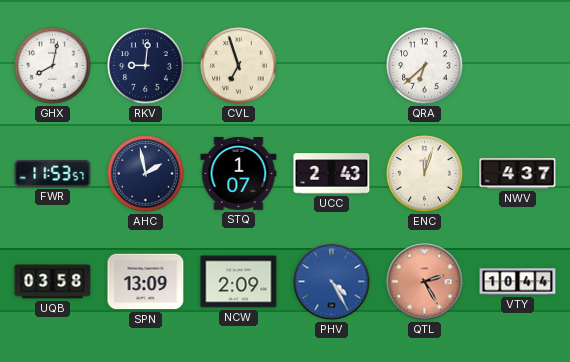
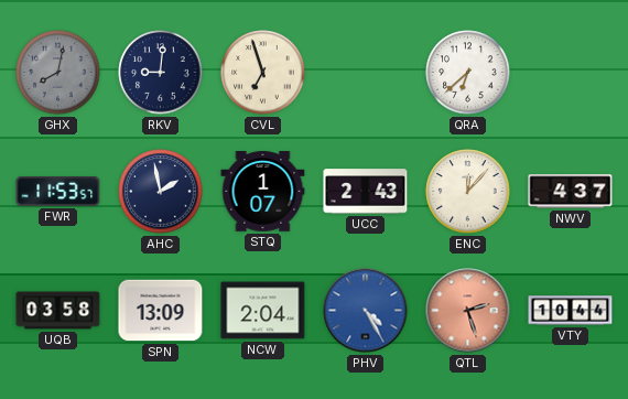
GHX dial: white -> grey
ENC: 12:03 -> 12:07
NCW: 2:09 -> 2:04
QTL: 2:25 -> 2:27
